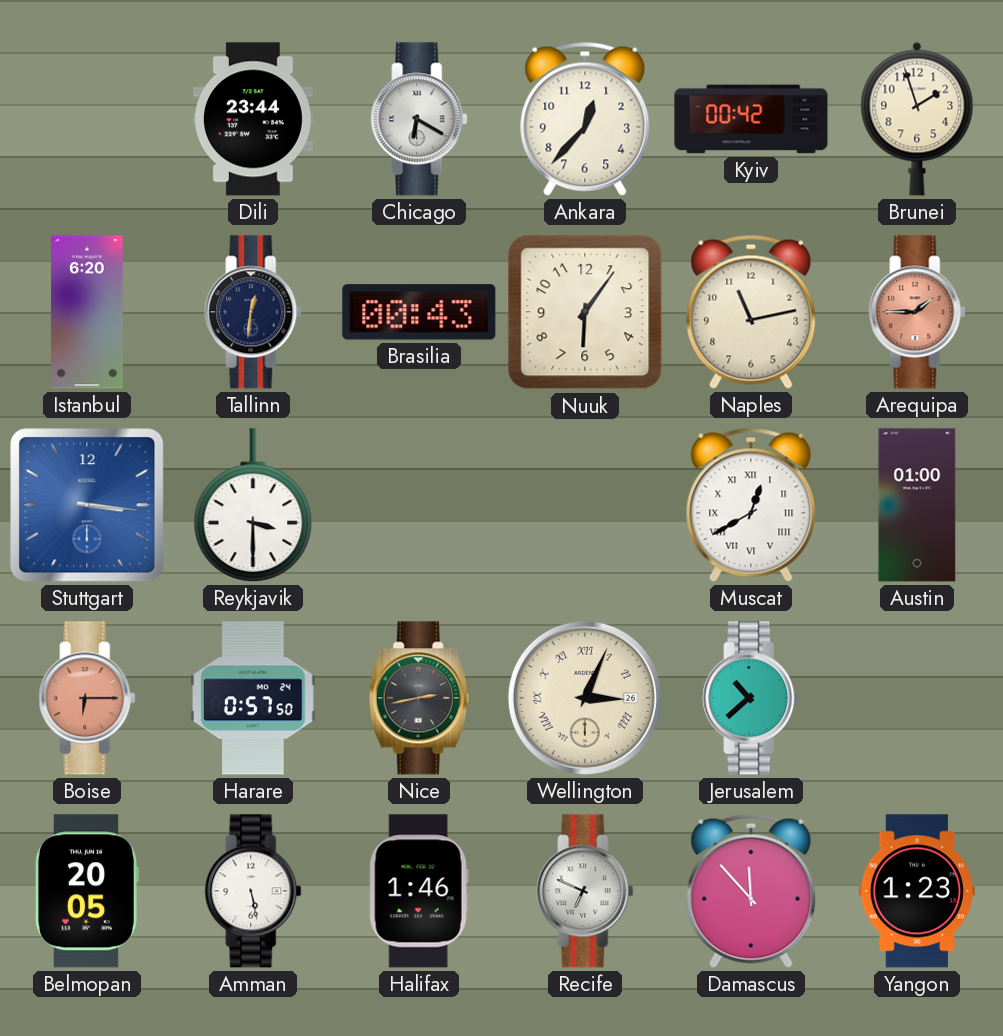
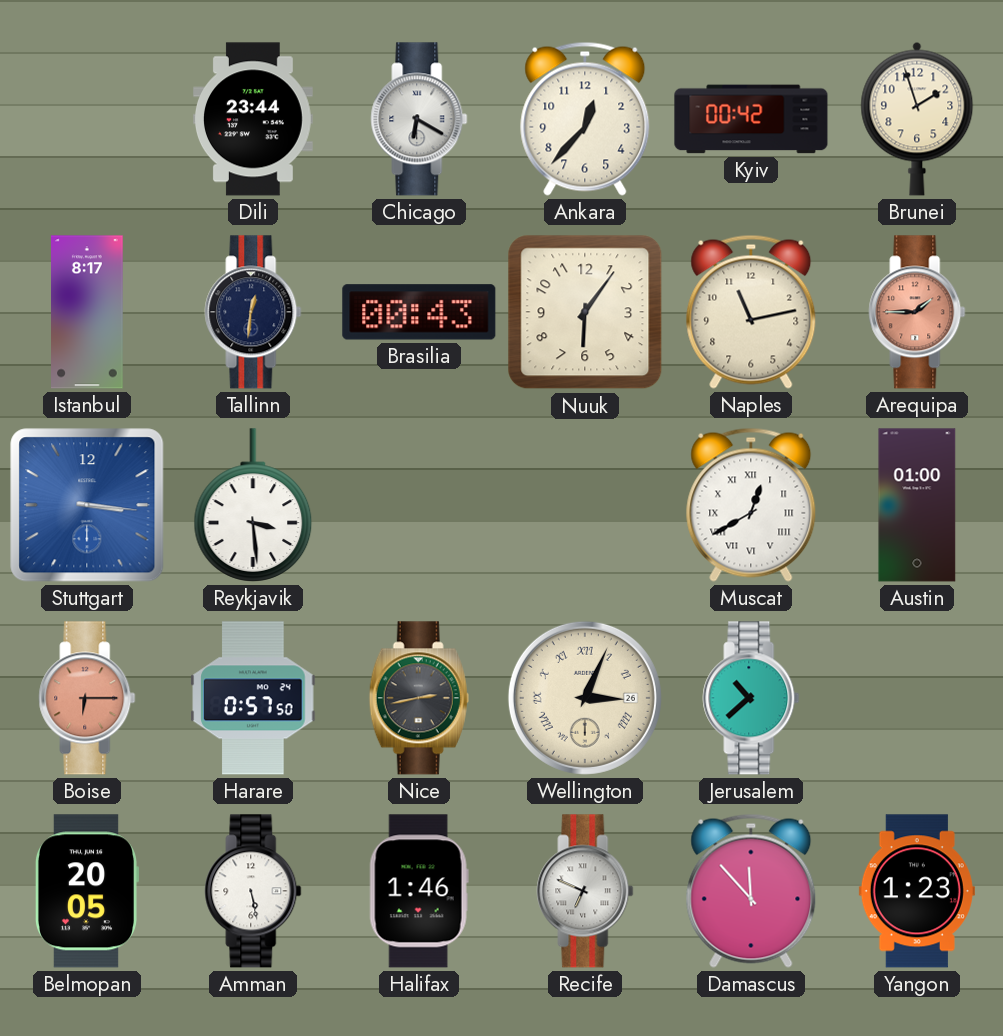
Istanbul: 6:20 -> 8:17
Reykjavik: 3:30 -> 3:29
